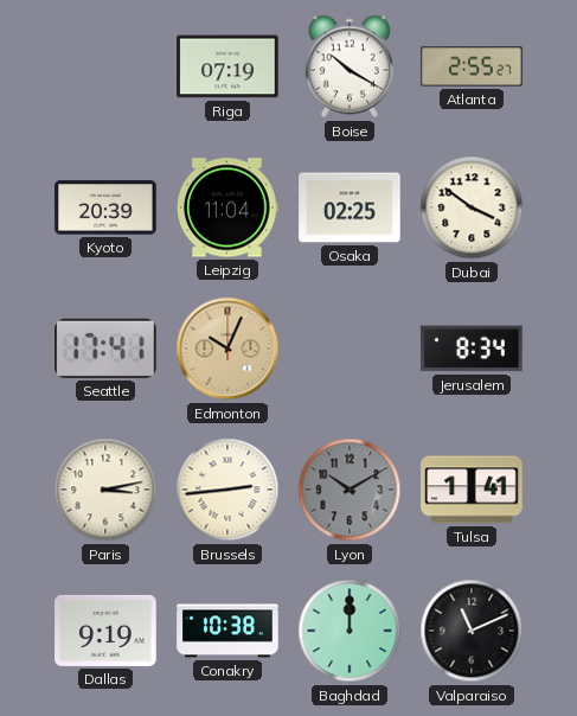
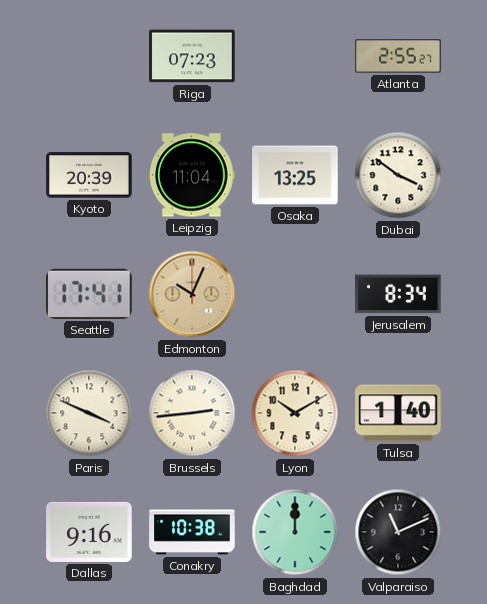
Riga: 07:19 -> 07:23
Boise: 10:20 -> none
Osaka: 02:25 -> 13:25
Paris: 3:13 -> 3:49
Lyon dial: grey -> cream
Tulsa: 1:41 -> 1:40
Dallas: 9:19 -> 9:16
